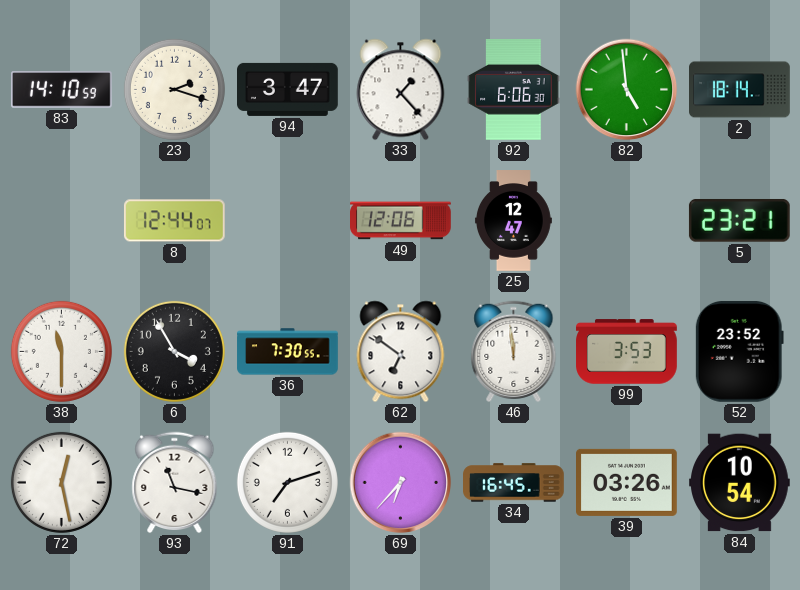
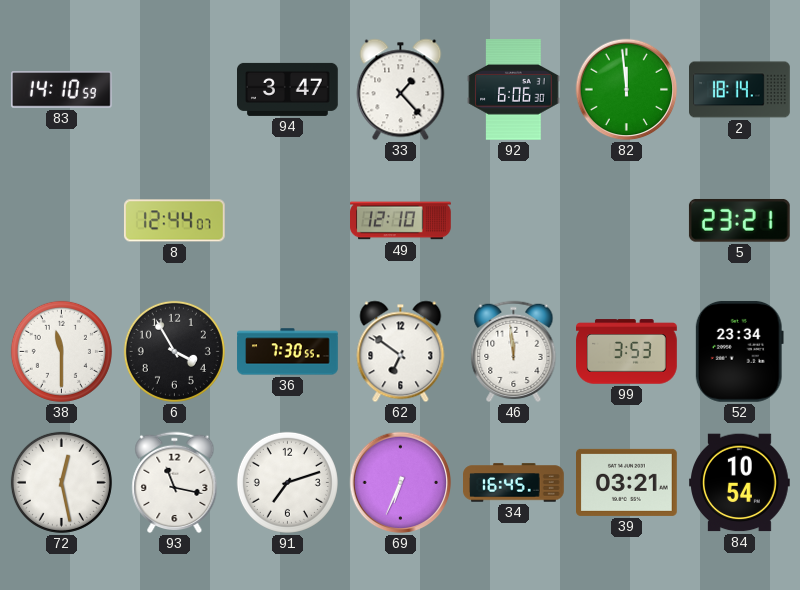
23: 2:18 -> none
82: 4:59 -> 11:59
49: 12:06 -> 12:10
25: 12:47 -> none
52: 23:52 -> 23:34
69: 6:37 -> 6:34
39: 03:26 -> 03:21
